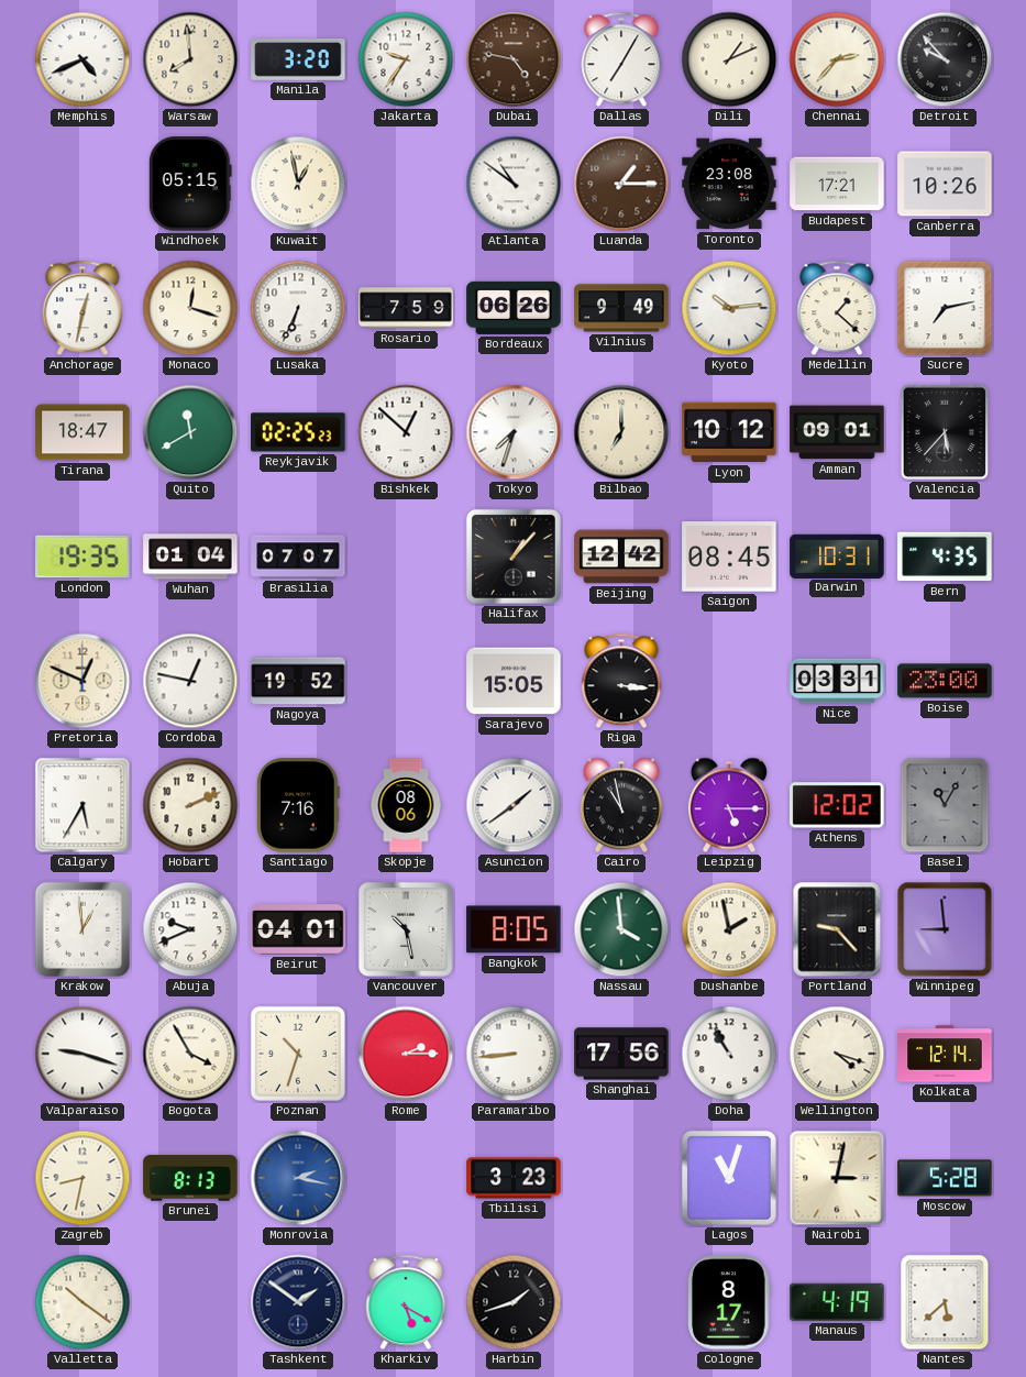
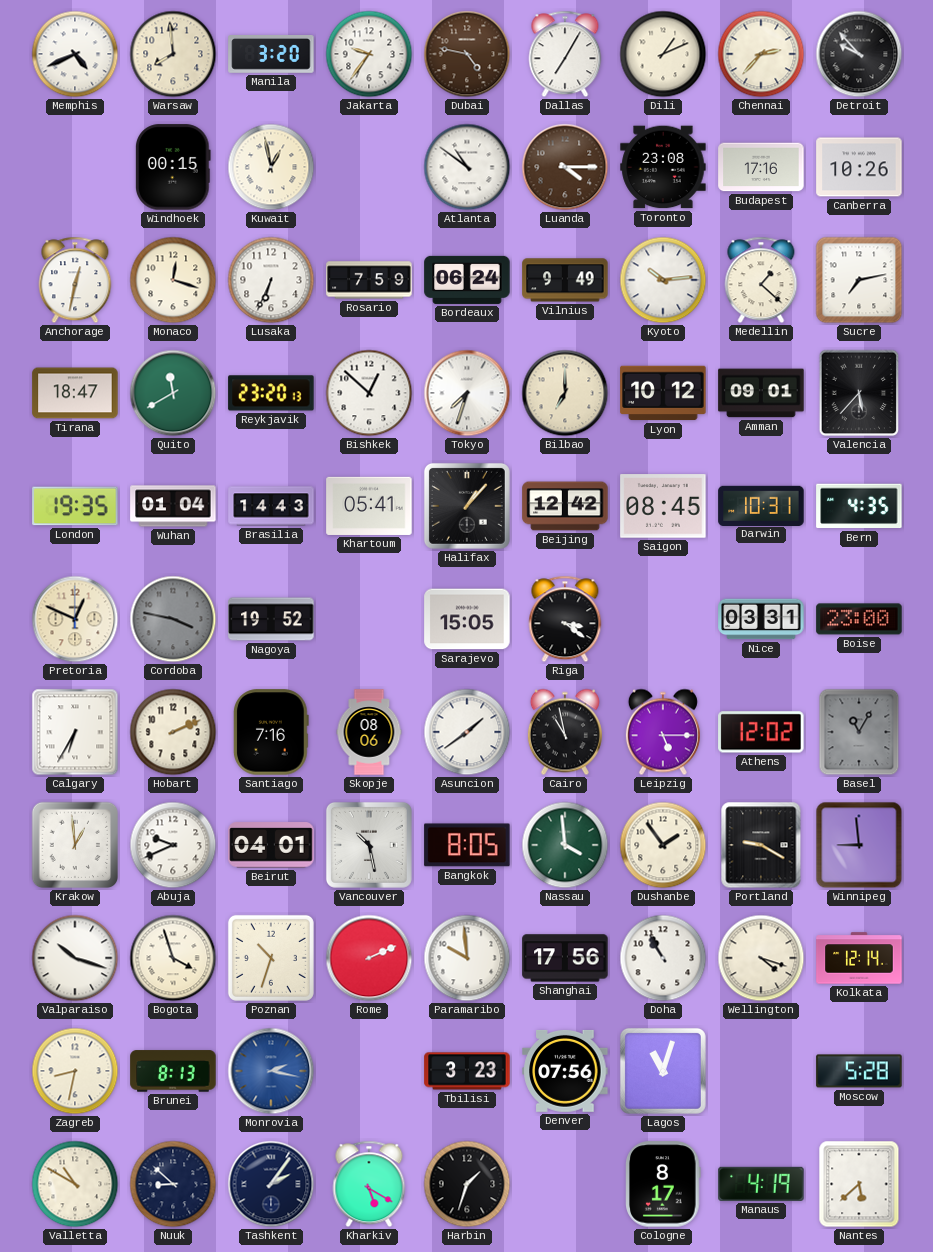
Windhoek: 05:15 -> 00:15
Luanda: 1:15 -> 4:15
Budapest: 17:21 -> 17:16
Bordeaux: 06:26 -> 06:24
Reykjavik: 02:25 -> 23:20
Brasilia: 07:07 -> 14:43
Khartoum: none -> 05:41
Cordoba: 12:47 -> 3:47
Cordoba dial: white -> grey
Riga: 3:16 -> 3:21
Calgary: 5:35 -> 6:35
Dushanbe: 1:58 -> 1:54
Portland: 9:23 -> 9:20
Valparaiso: 9:18 -> 10:18
Bogota: 3:55 -> 3:57
Rome: 2:15 -> 2:11
Paramaribo: 8:44 -> 9:59
Denver: none -> 07:56
Nairobi: 3:02 -> none
Valletta: 10:21 -> 10:50
Nuuk: none -> 8:52
Tashkent: 1:51 -> 2:06
Harbin: 1:42 -> 1:33
